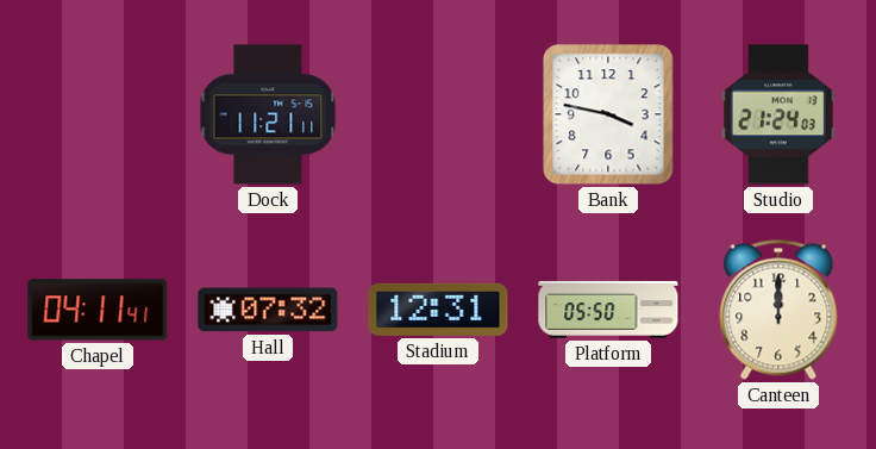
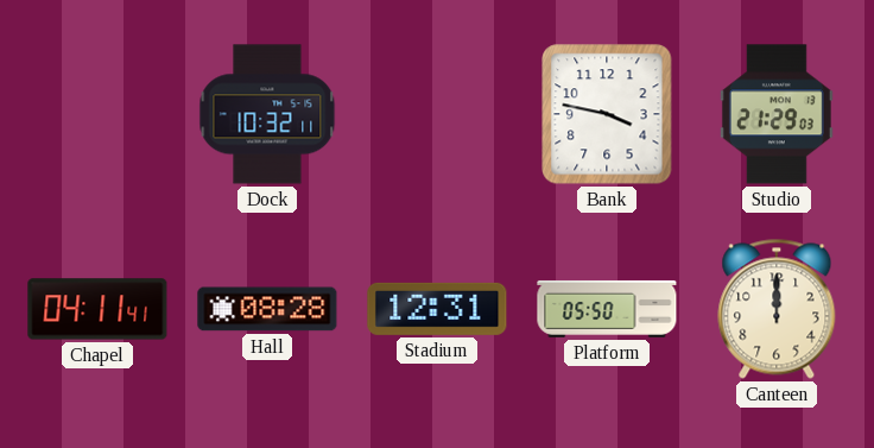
Dock: 11:21 -> 10:32
Studio: 21:24 -> 21:29
Hall: 07:32 -> 08:28
